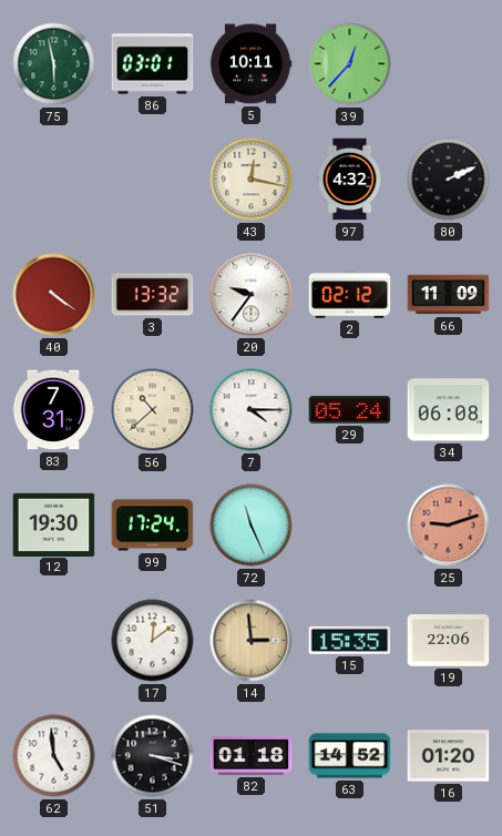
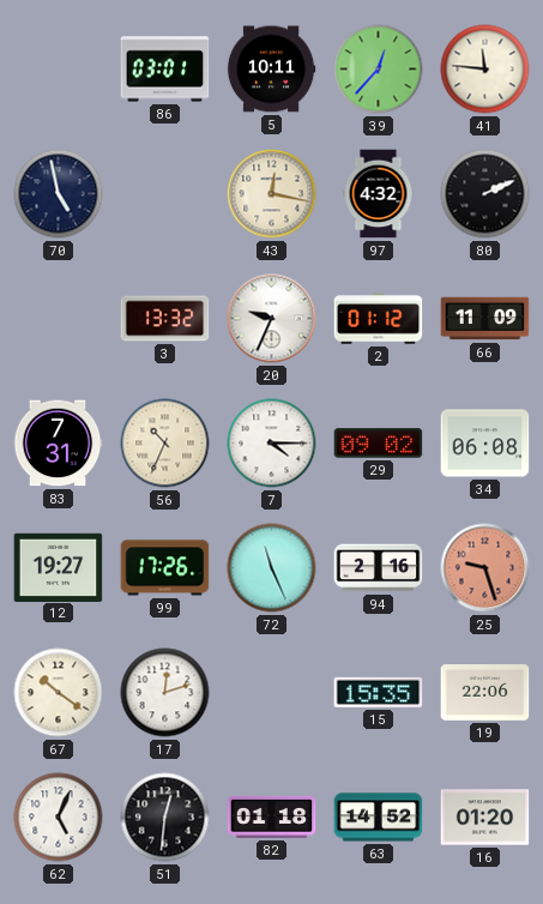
75: 5:58 -> none
41: none -> 11:46
70: none -> 4:58
40: 4:21 -> none
20: 9:36 -> 9:34
2: 02:12 -> 01:12
56: 10:38 -> 10:34
29: 05:24 -> 09:02
12: 19:30 -> 19:27
99: 17:24 -> 17:26
94: none -> 2:16
25: 9:12 -> 9:27
67: none -> 10:21
17: 12:09 -> 12:12
14: 2:59 -> none
62: 4:59 -> 5:04
51: 3:18 -> 12:31
